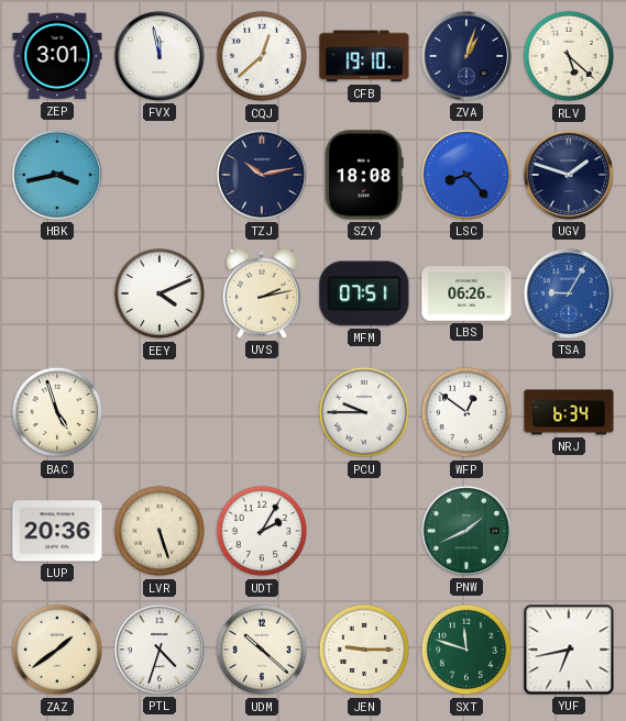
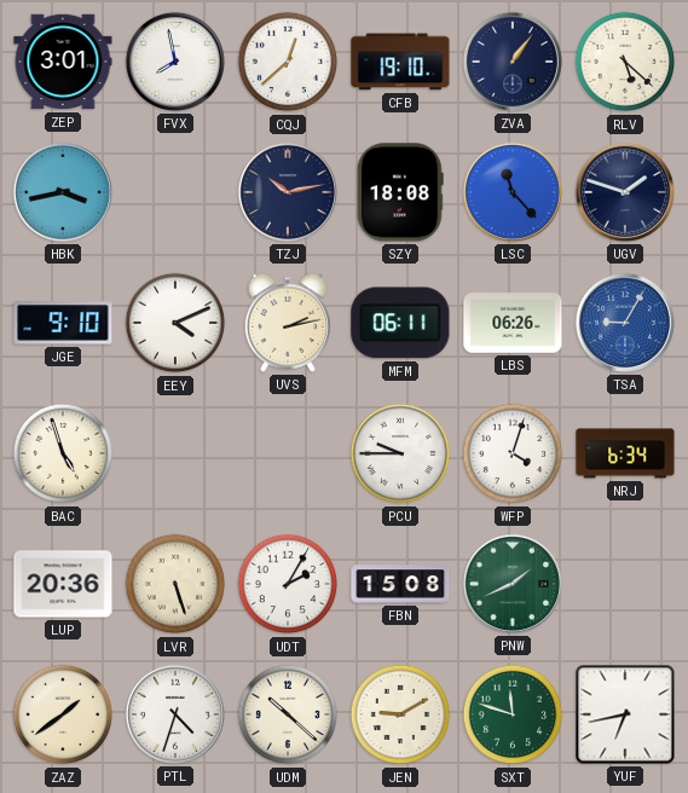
FVX: 11:58 -> 7:58
ZVA: 1:03 -> 1:06
LSC: 8:23 -> 11:23
JGE: none -> 9:10
MFM: 07:51 -> 06:11
WFP: 12:51 -> 4:03
FBN: none -> 15:08
JEN: 9:15 -> 9:10
